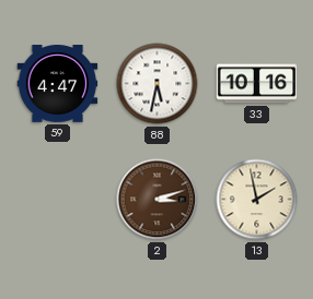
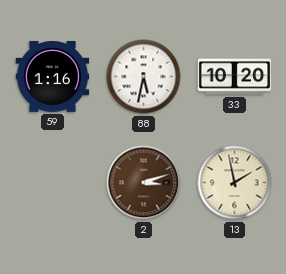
59: 4:47 -> 1:16
33: 10:16 -> 10:20
